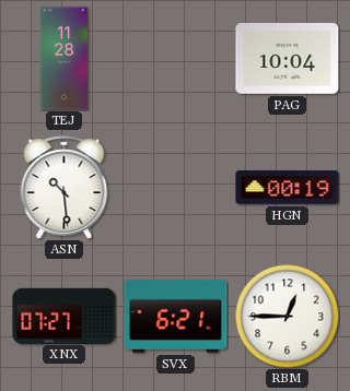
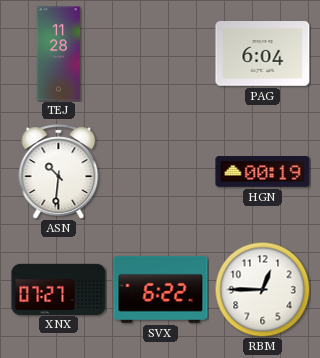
PAG: 10:04 -> 6:04
ASN: 10:29 -> 10:31
SVX: 6:21 -> 6:22
